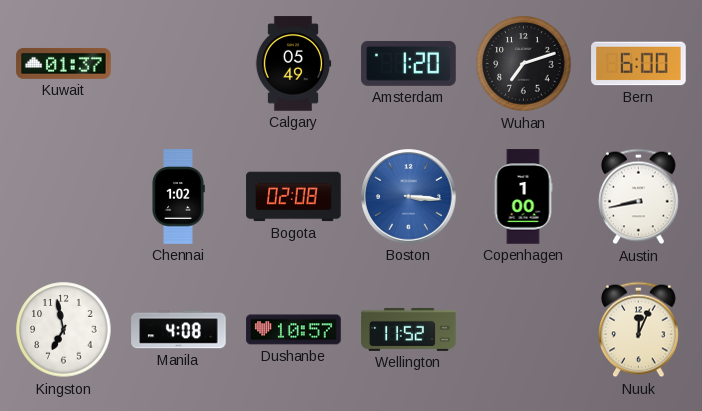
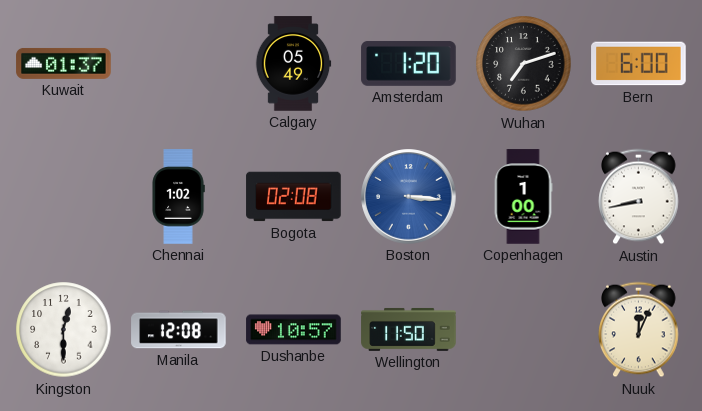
Kingston: 6:58 -> 12:30
Manila: 4:08 -> 12:08
Wellington: 11:52 -> 11:50
